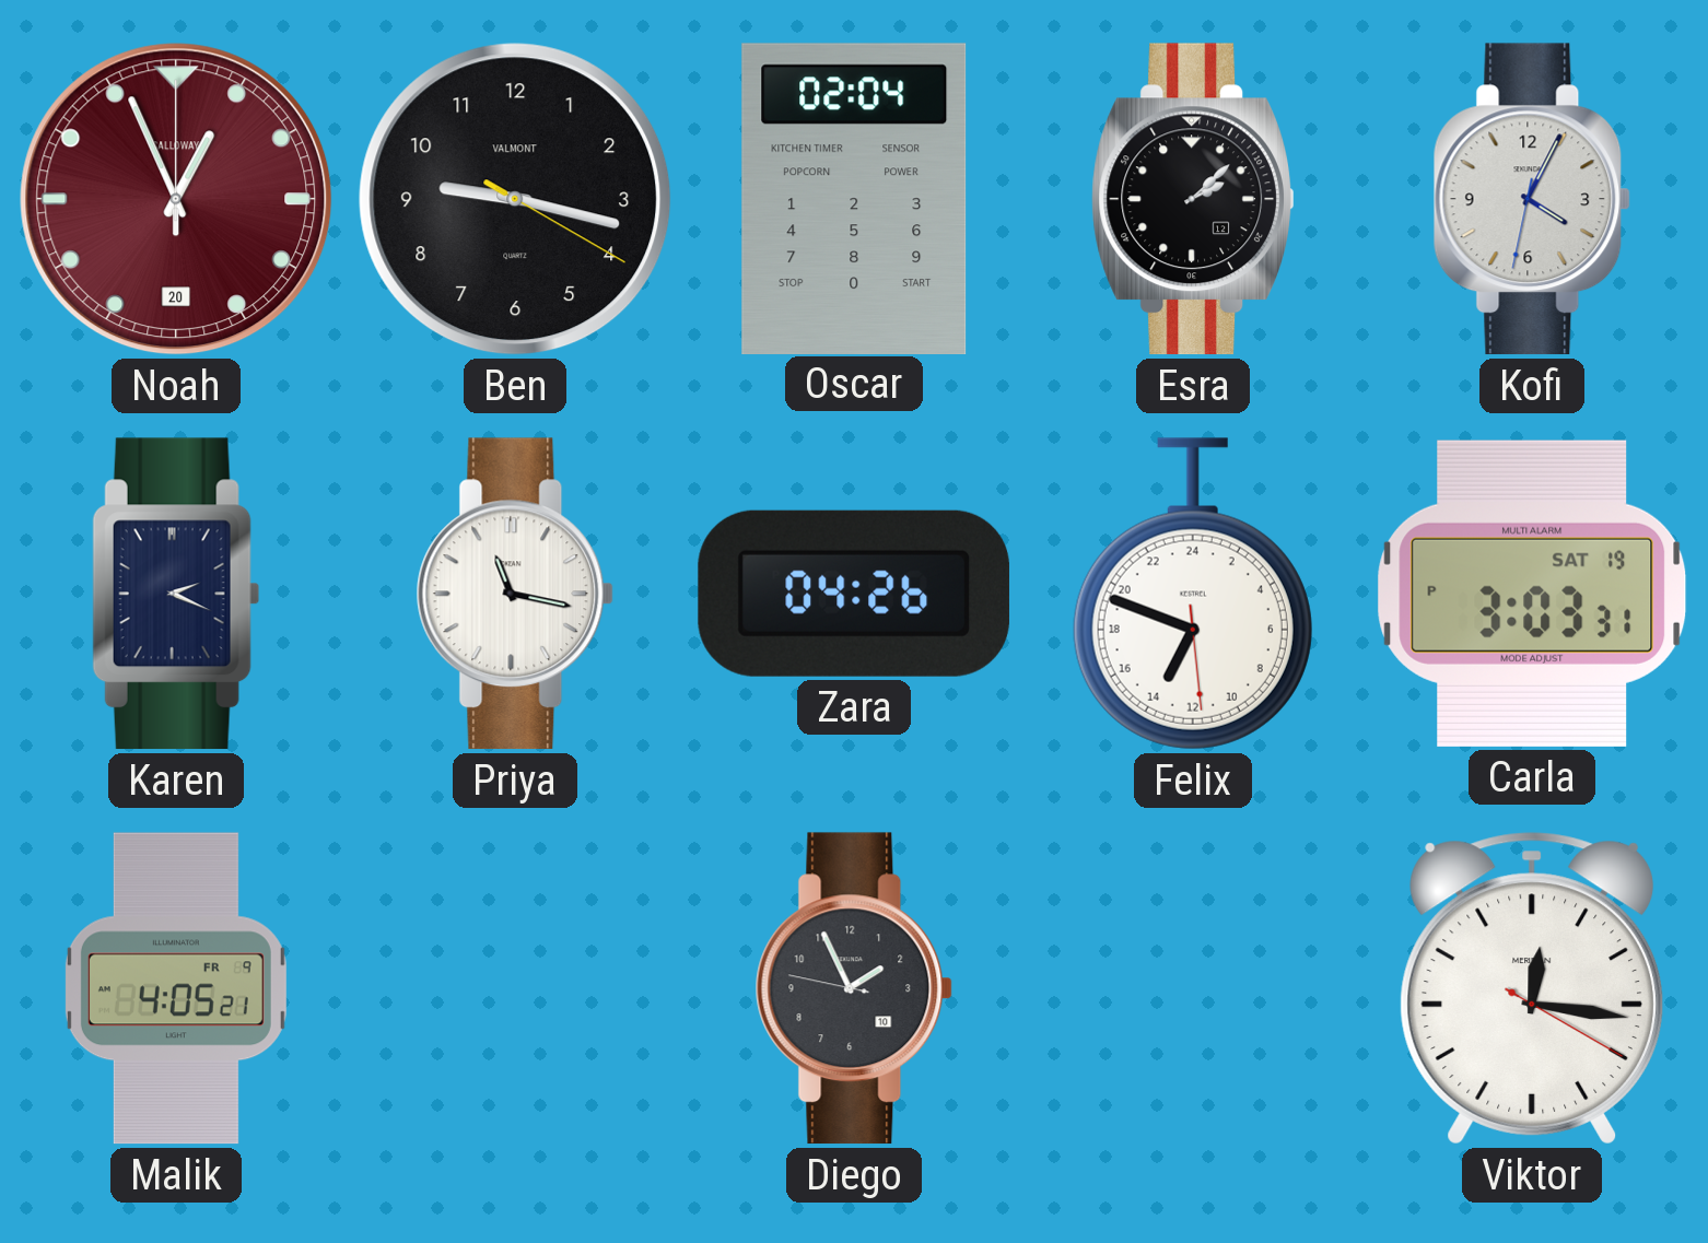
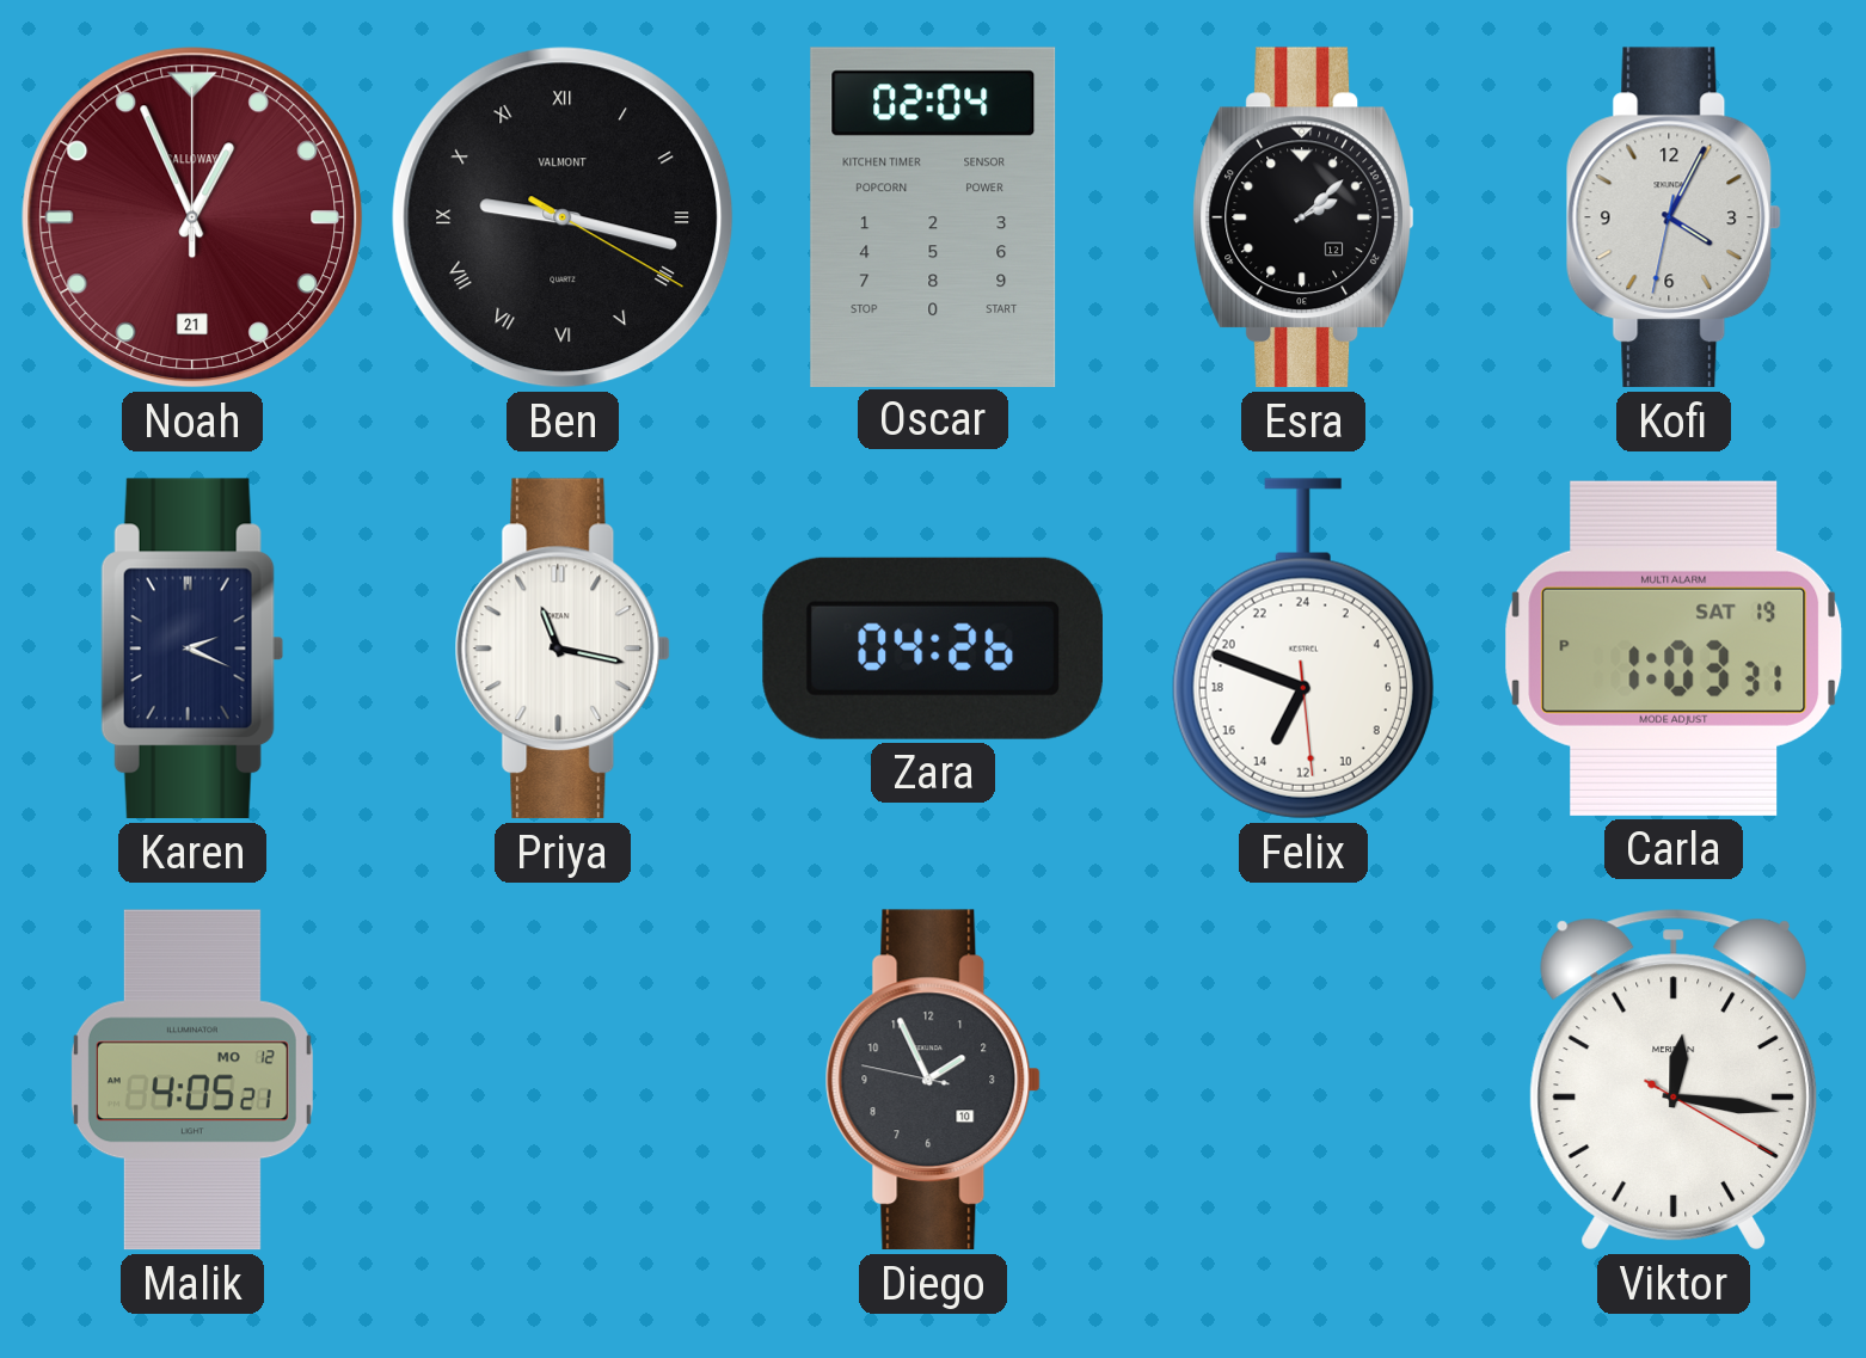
Noah date: 20 -> 21
Ben numerals: Arabic -> Roman
Carla: 3:03 -> 1:03
Malik date: FR 9 -> MO 12
